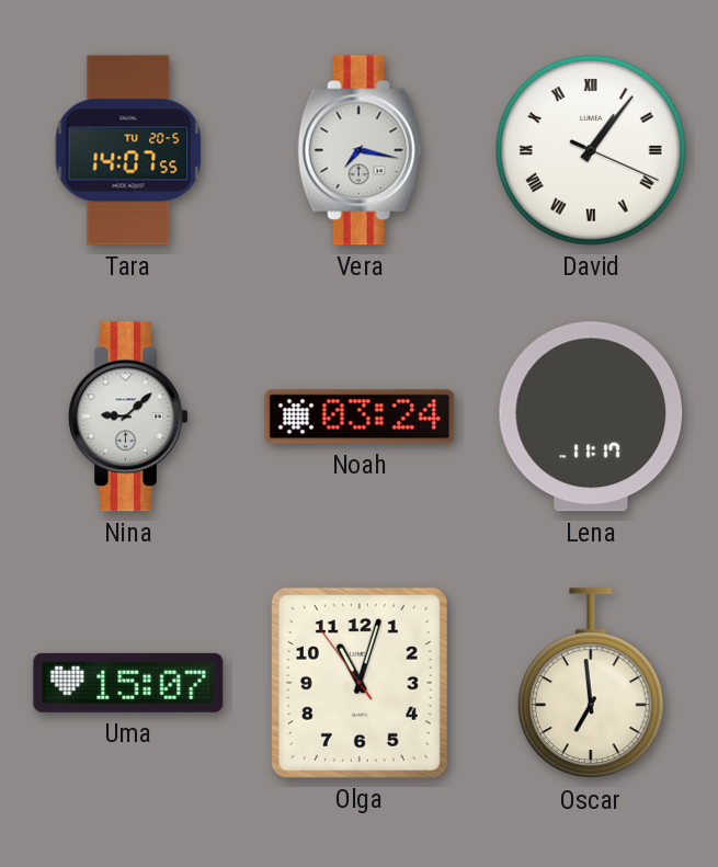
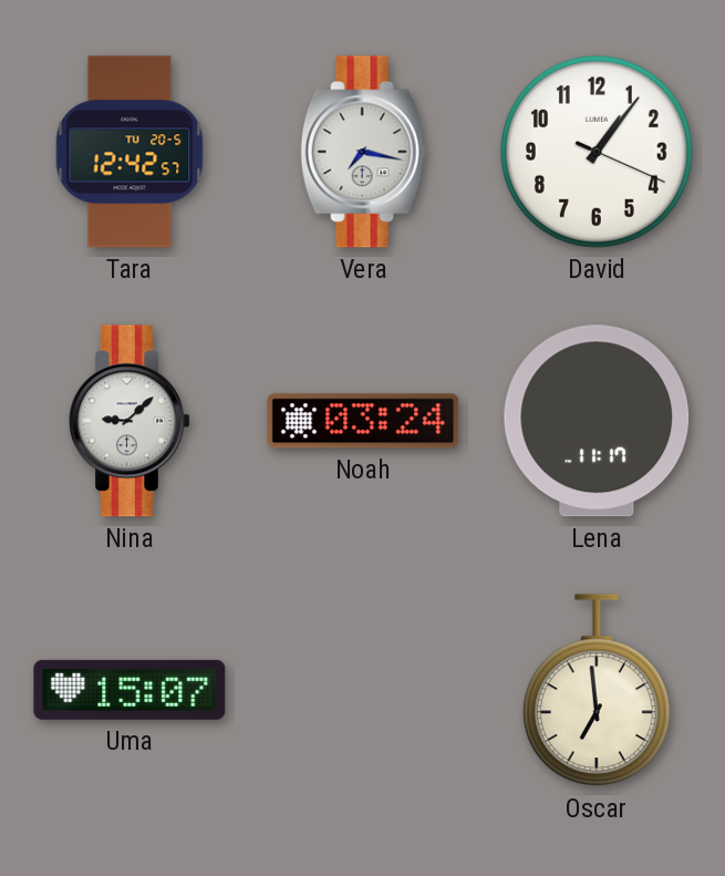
Tara: 14:07 -> 12:42
David numerals: Roman -> Arabic
Olga: 11:02 -> none
